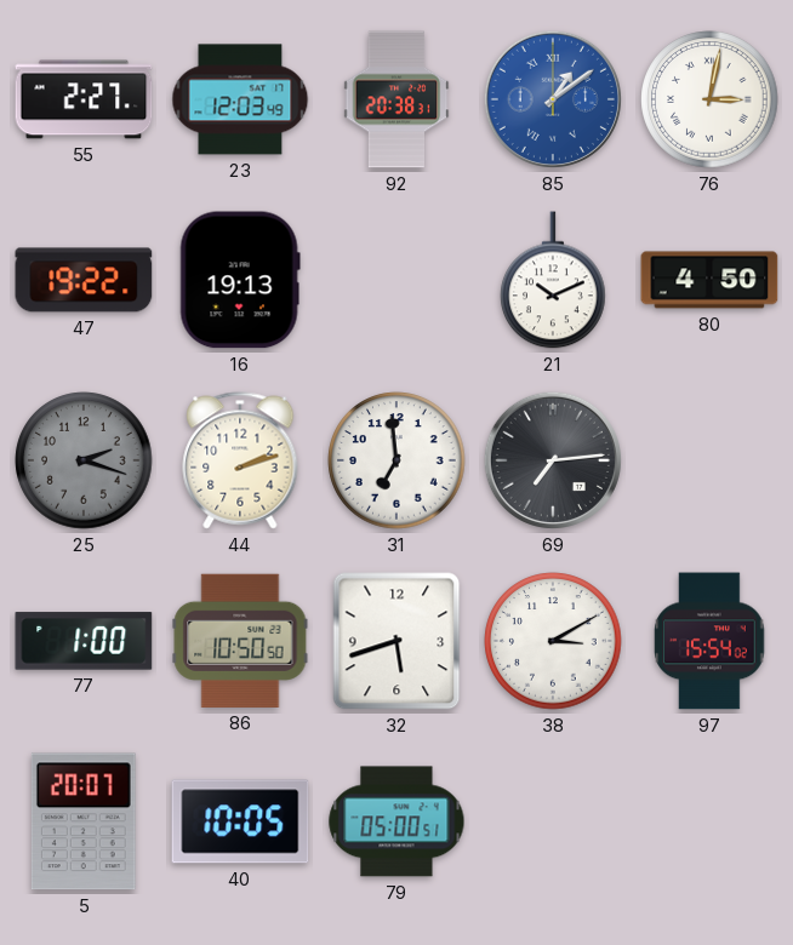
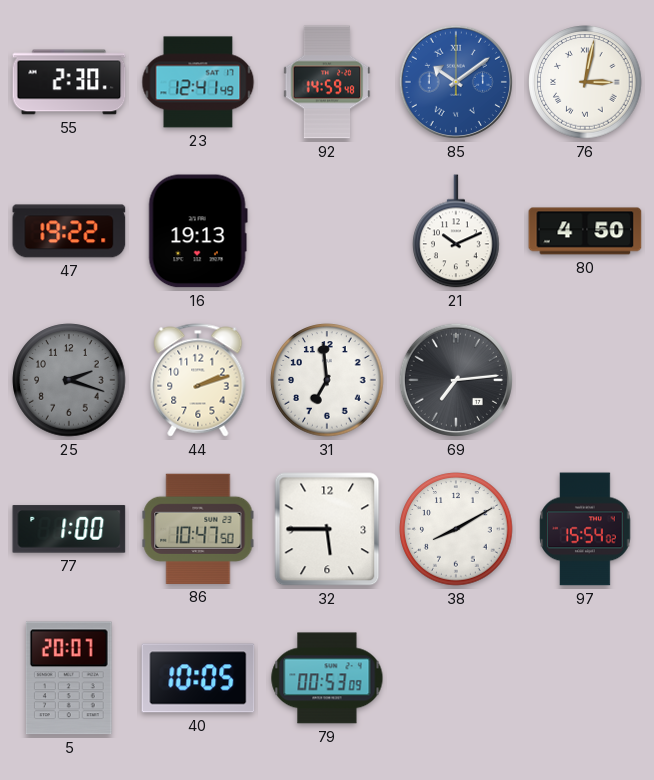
55: 2:27 -> 2:30
23: 12:03 -> 12:41
92: 20:38 -> 14:59
85: 1:09 -> 10:09
86: 10:50 -> 10:47
32: 5:42 -> 5:45
38: 3:10 -> 8:10
79: 05:00 -> 00:53
